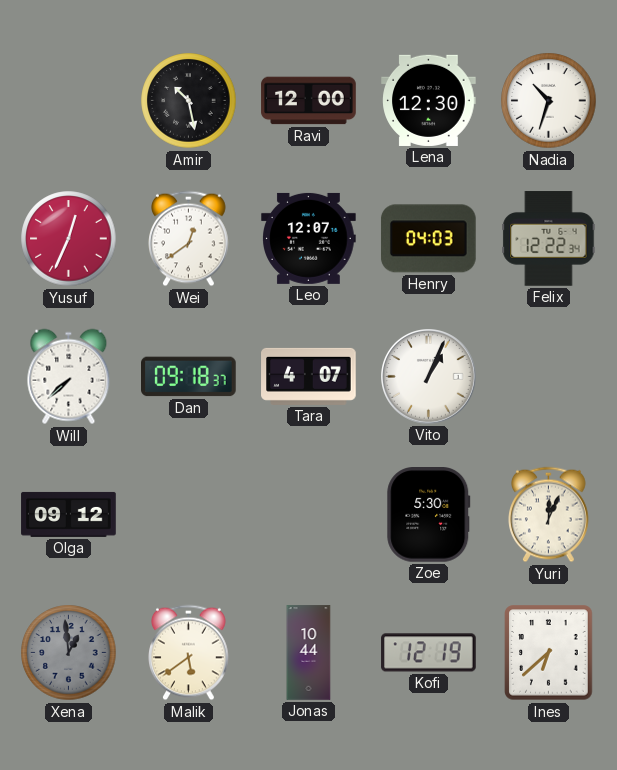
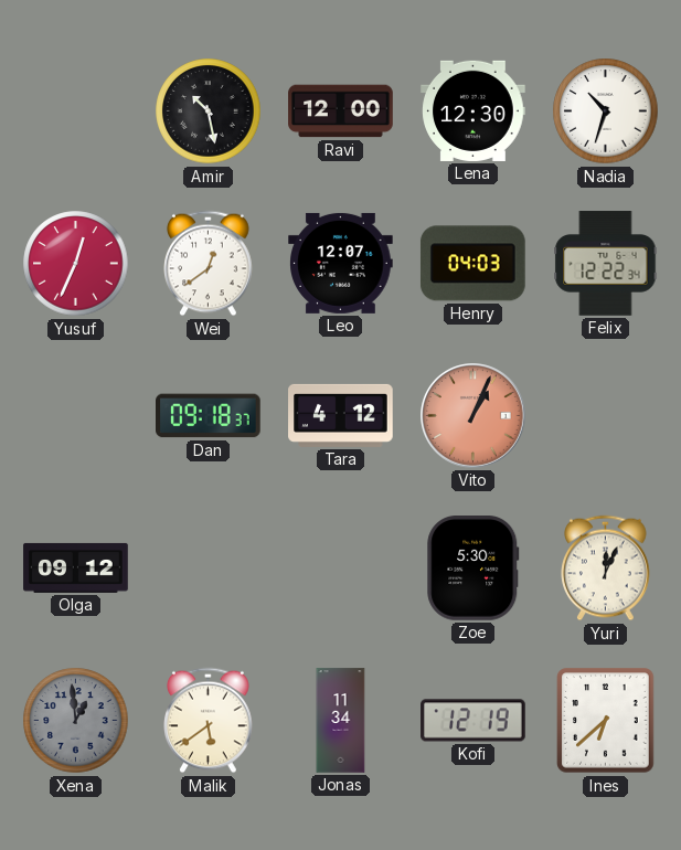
Will: 7:38 -> none
Tara: 4:07 -> 4:12
Vito dial: white -> salmon
Jonas: 10:44 -> 11:34
